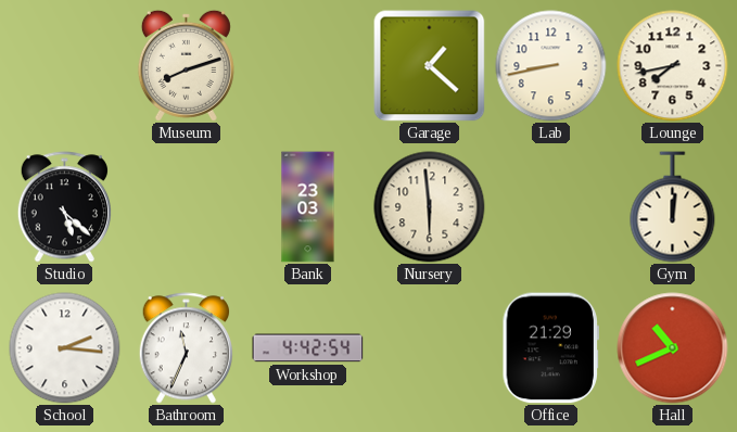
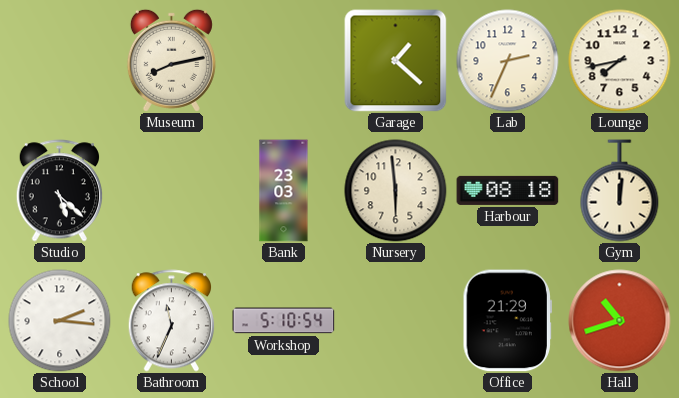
Museum: 8:12 -> 8:13
Lab: 8:43 -> 2:34
Harbour: none -> 08:18
Workshop: 4:42 -> 5:10
Hall: 10:41 -> 10:42
